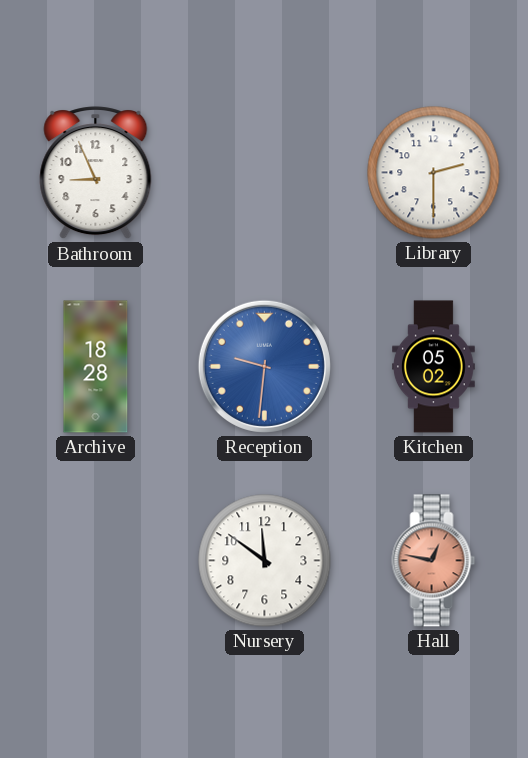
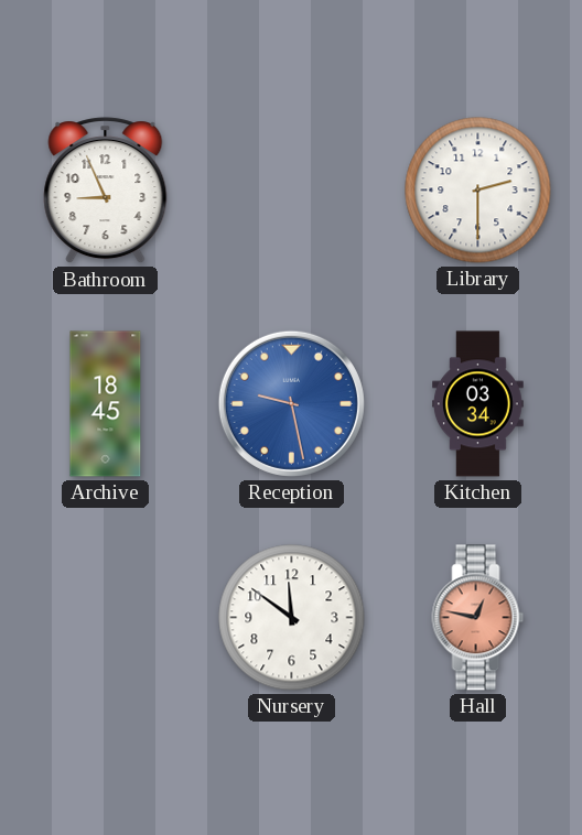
Archive: 18:28 -> 18:45
Reception: 9:31 -> 9:28
Kitchen: 05:02 -> 03:34
